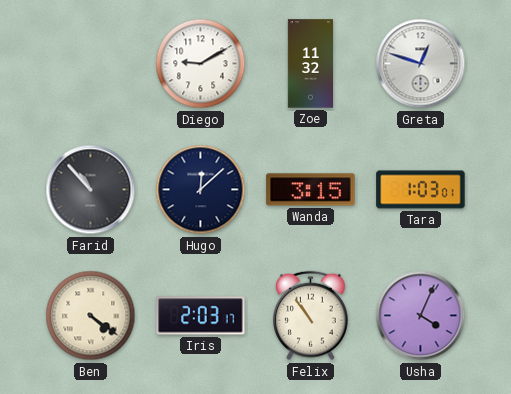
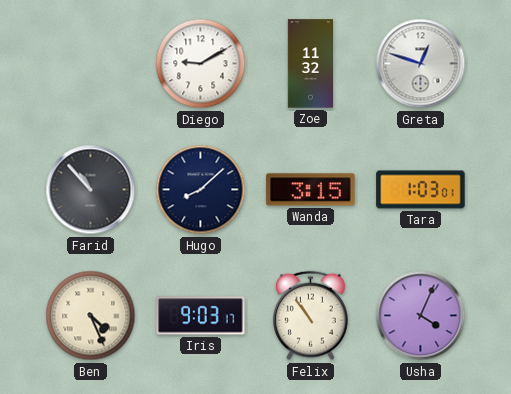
Hugo: 12:08 -> 8:08
Ben: 4:21 -> 4:26
Iris: 2:03 -> 9:03
